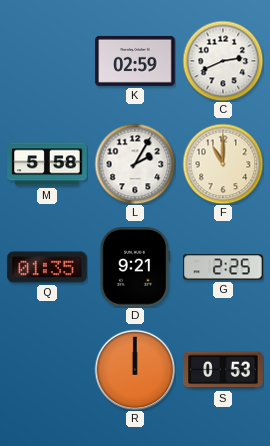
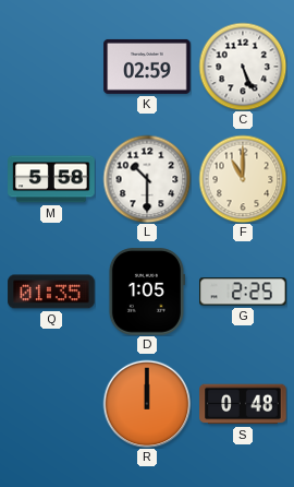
C: 2:41 -> 5:26
L: 2:05 -> 10:30
D: 9:21 -> 1:05
S: 0:53 -> 0:48
